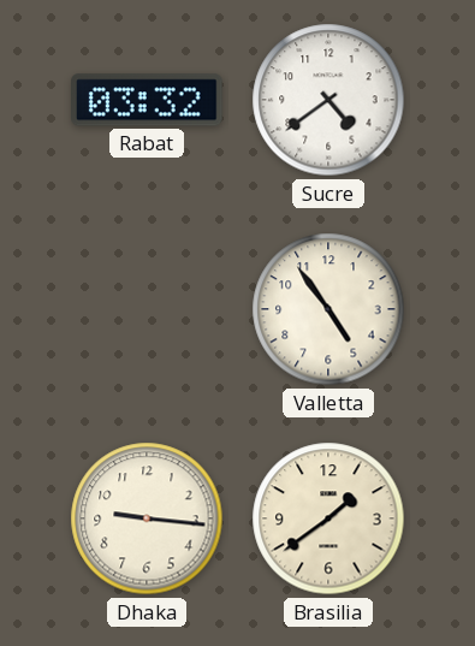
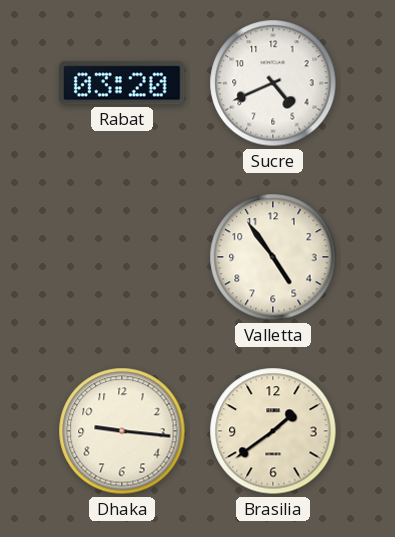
Rabat: 03:32 -> 03:20
Sucre: 4:39 -> 4:41
